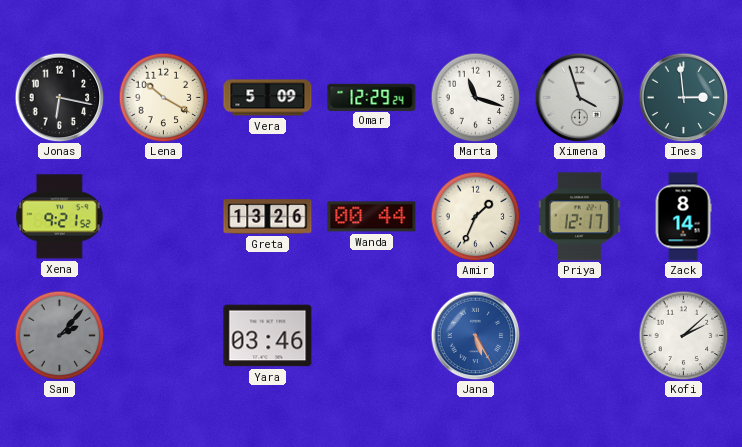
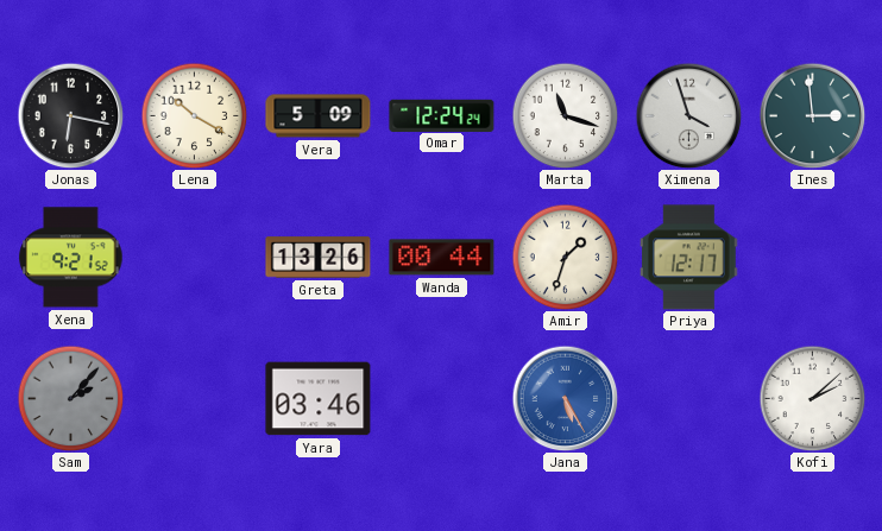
Omar: 12:29 -> 12:24
Amir: 1:34 -> 1:33
Zack: 8:14 -> none
